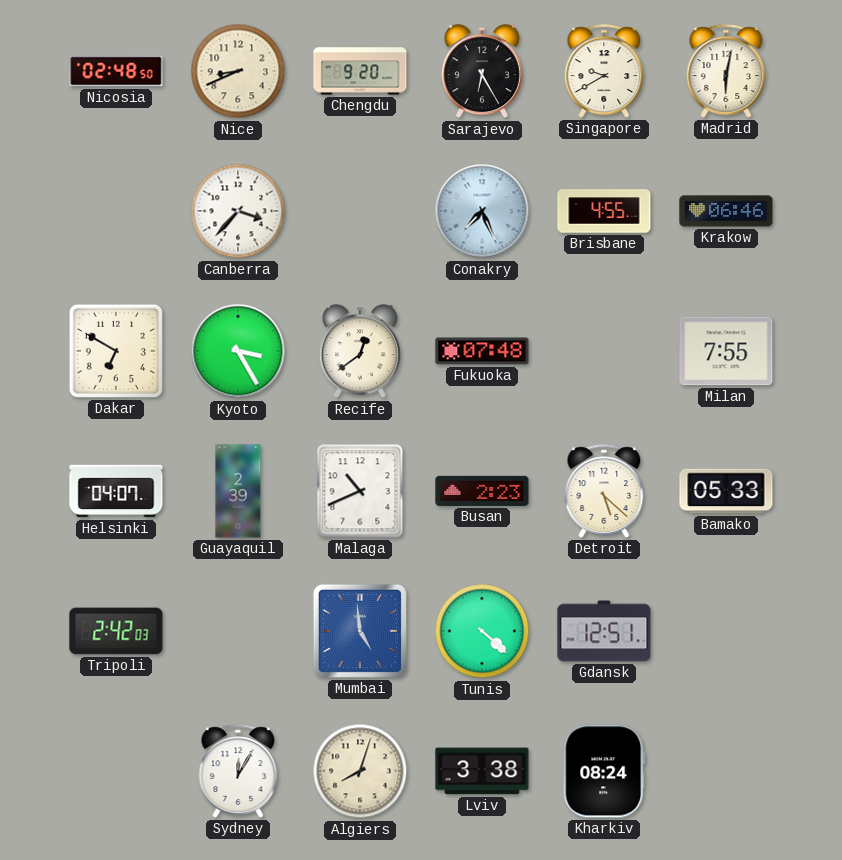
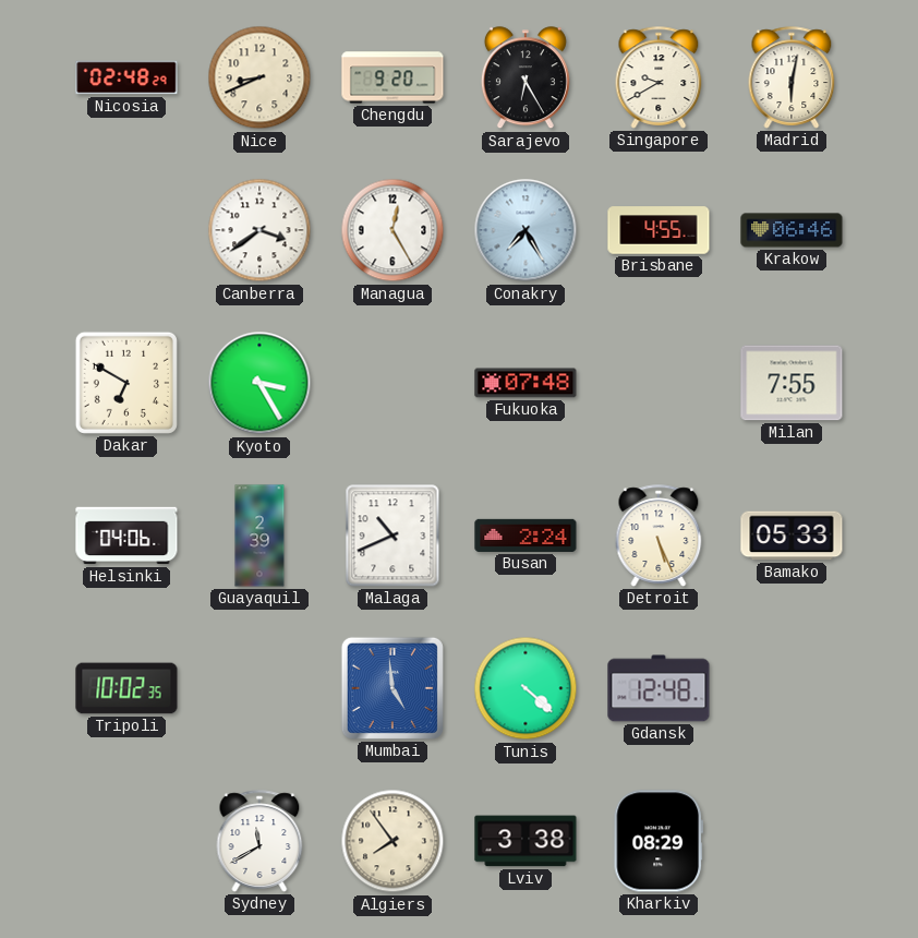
Nicosia: 02:48:50 -> 02:48:29
Canberra: 3:37 -> 3:39
Managua: none -> 12:25
Conakry: 7:26 -> 7:25
Recife: 12:39 -> none
Helsinki: 04:07 -> 04:06
Busan: 2:23 -> 2:24
Detroit: 5:22 -> 5:26
Tripoli: 2:42 -> 10:02
Gdansk: 12:51 -> 12:48
Sydney: 12:05 -> 11:40
Algiers: 8:03 -> 7:54
Kharkiv: 08:24 -> 08:29
